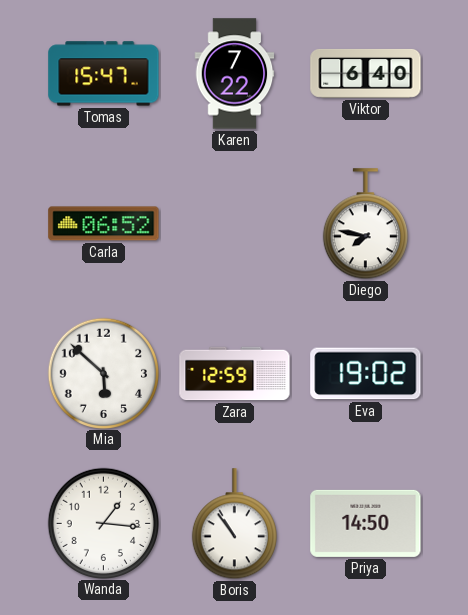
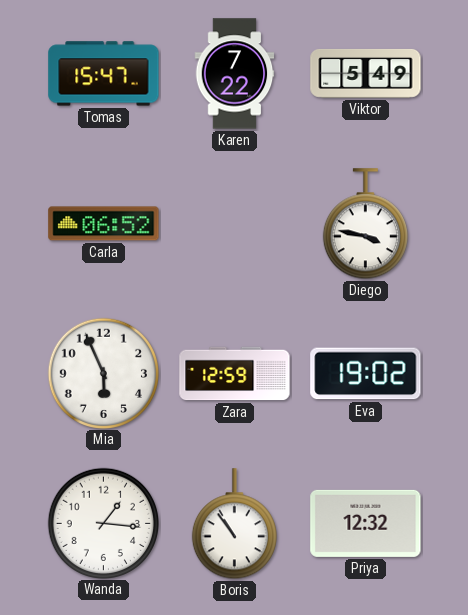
Viktor: 6:40 -> 5:49
Diego: 7:47 -> 3:47
Mia: 5:52 -> 5:56
Priya: 14:50 -> 12:32
